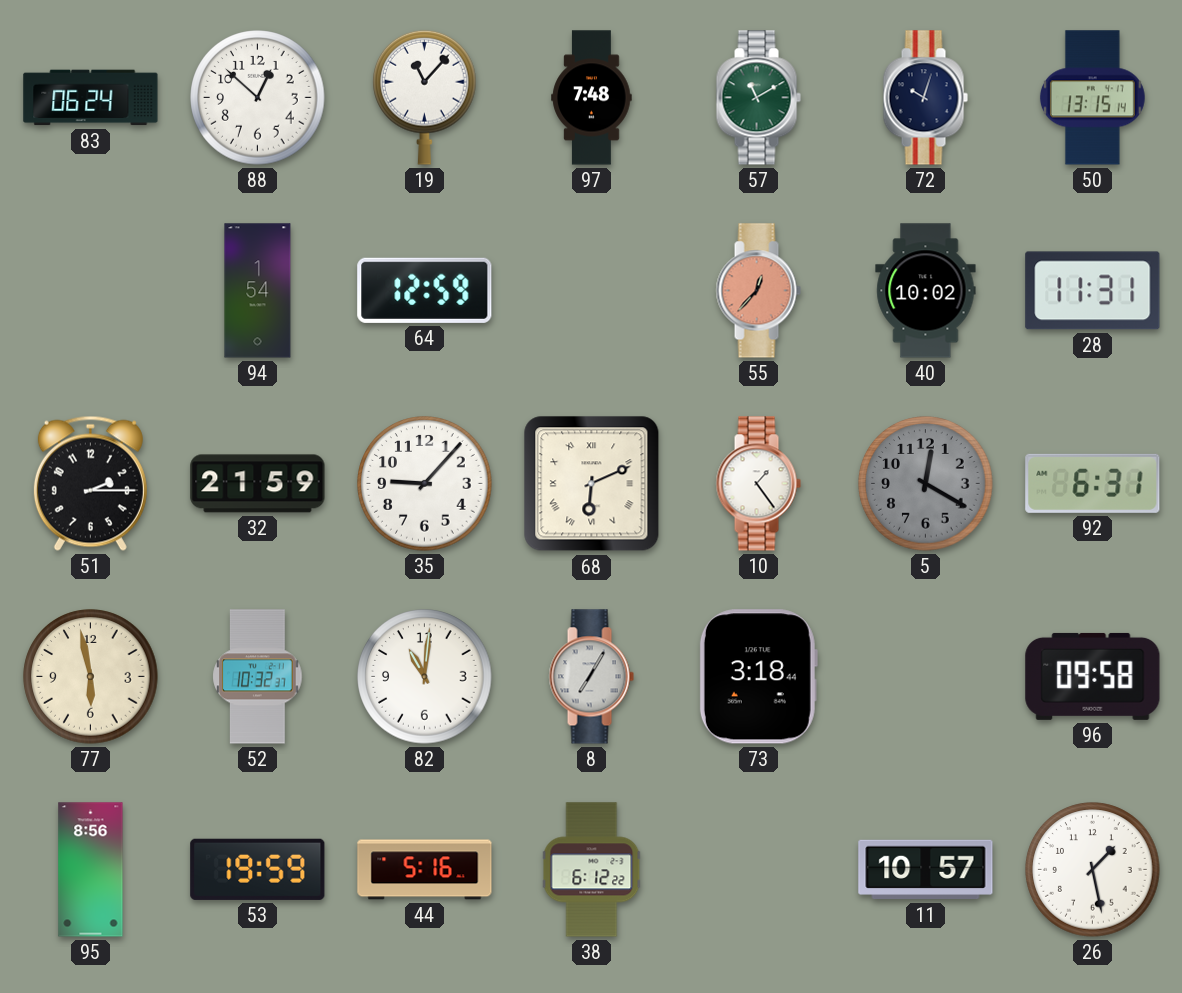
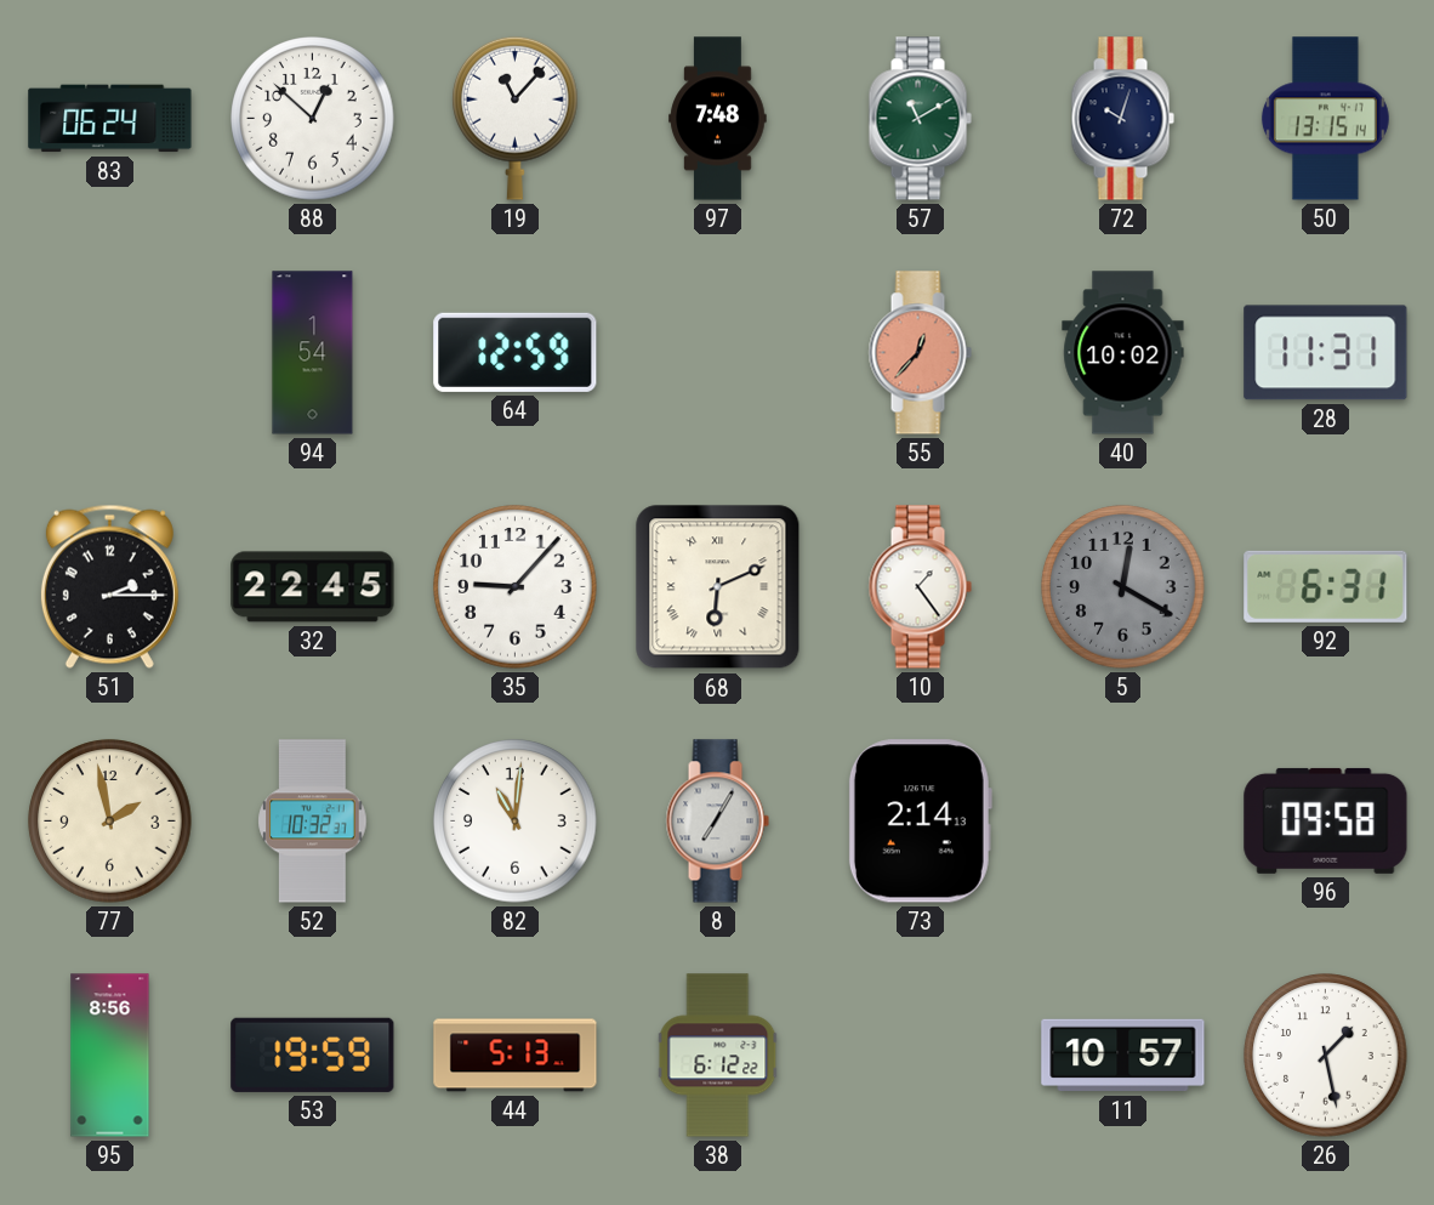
32: 21:59 -> 22:45
77: 5:58 -> 1:58
73: 3:18 -> 2:14
44: 5:16 -> 5:13
